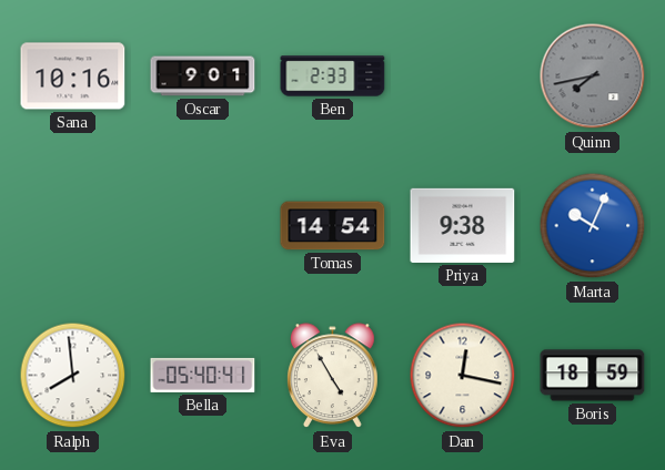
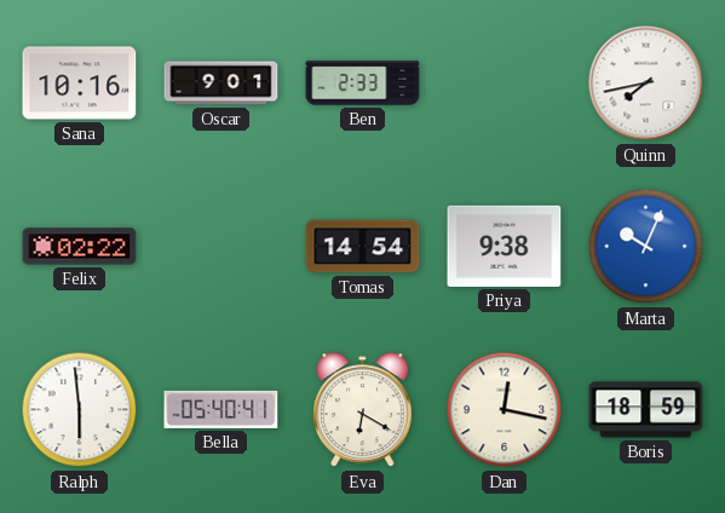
Quinn dial: grey -> white
Felix: none -> 02:22
Ralph: 7:59 -> 5:59
Eva: 4:55 -> 6:20
